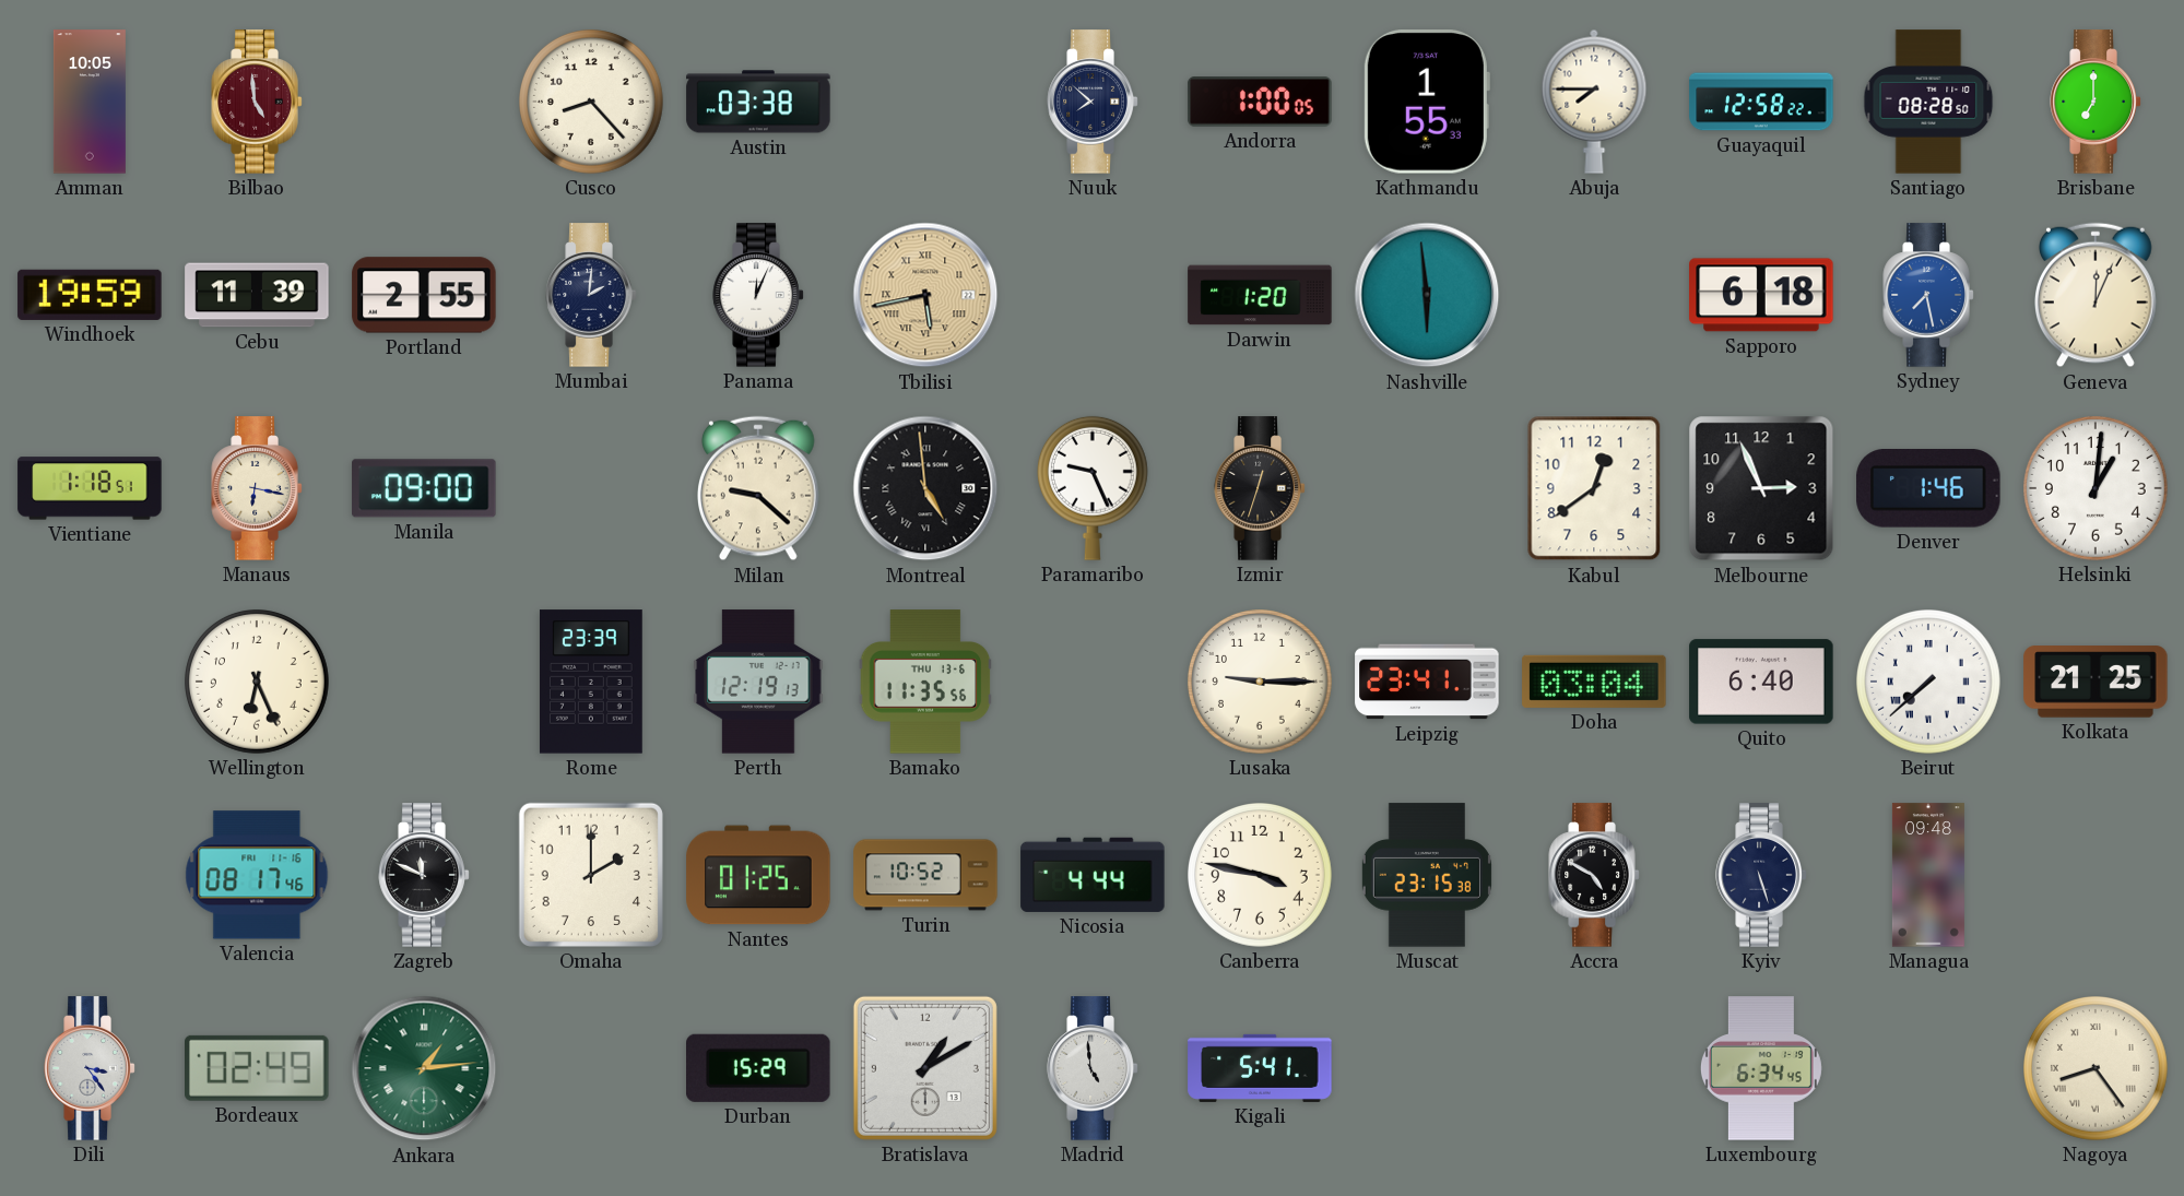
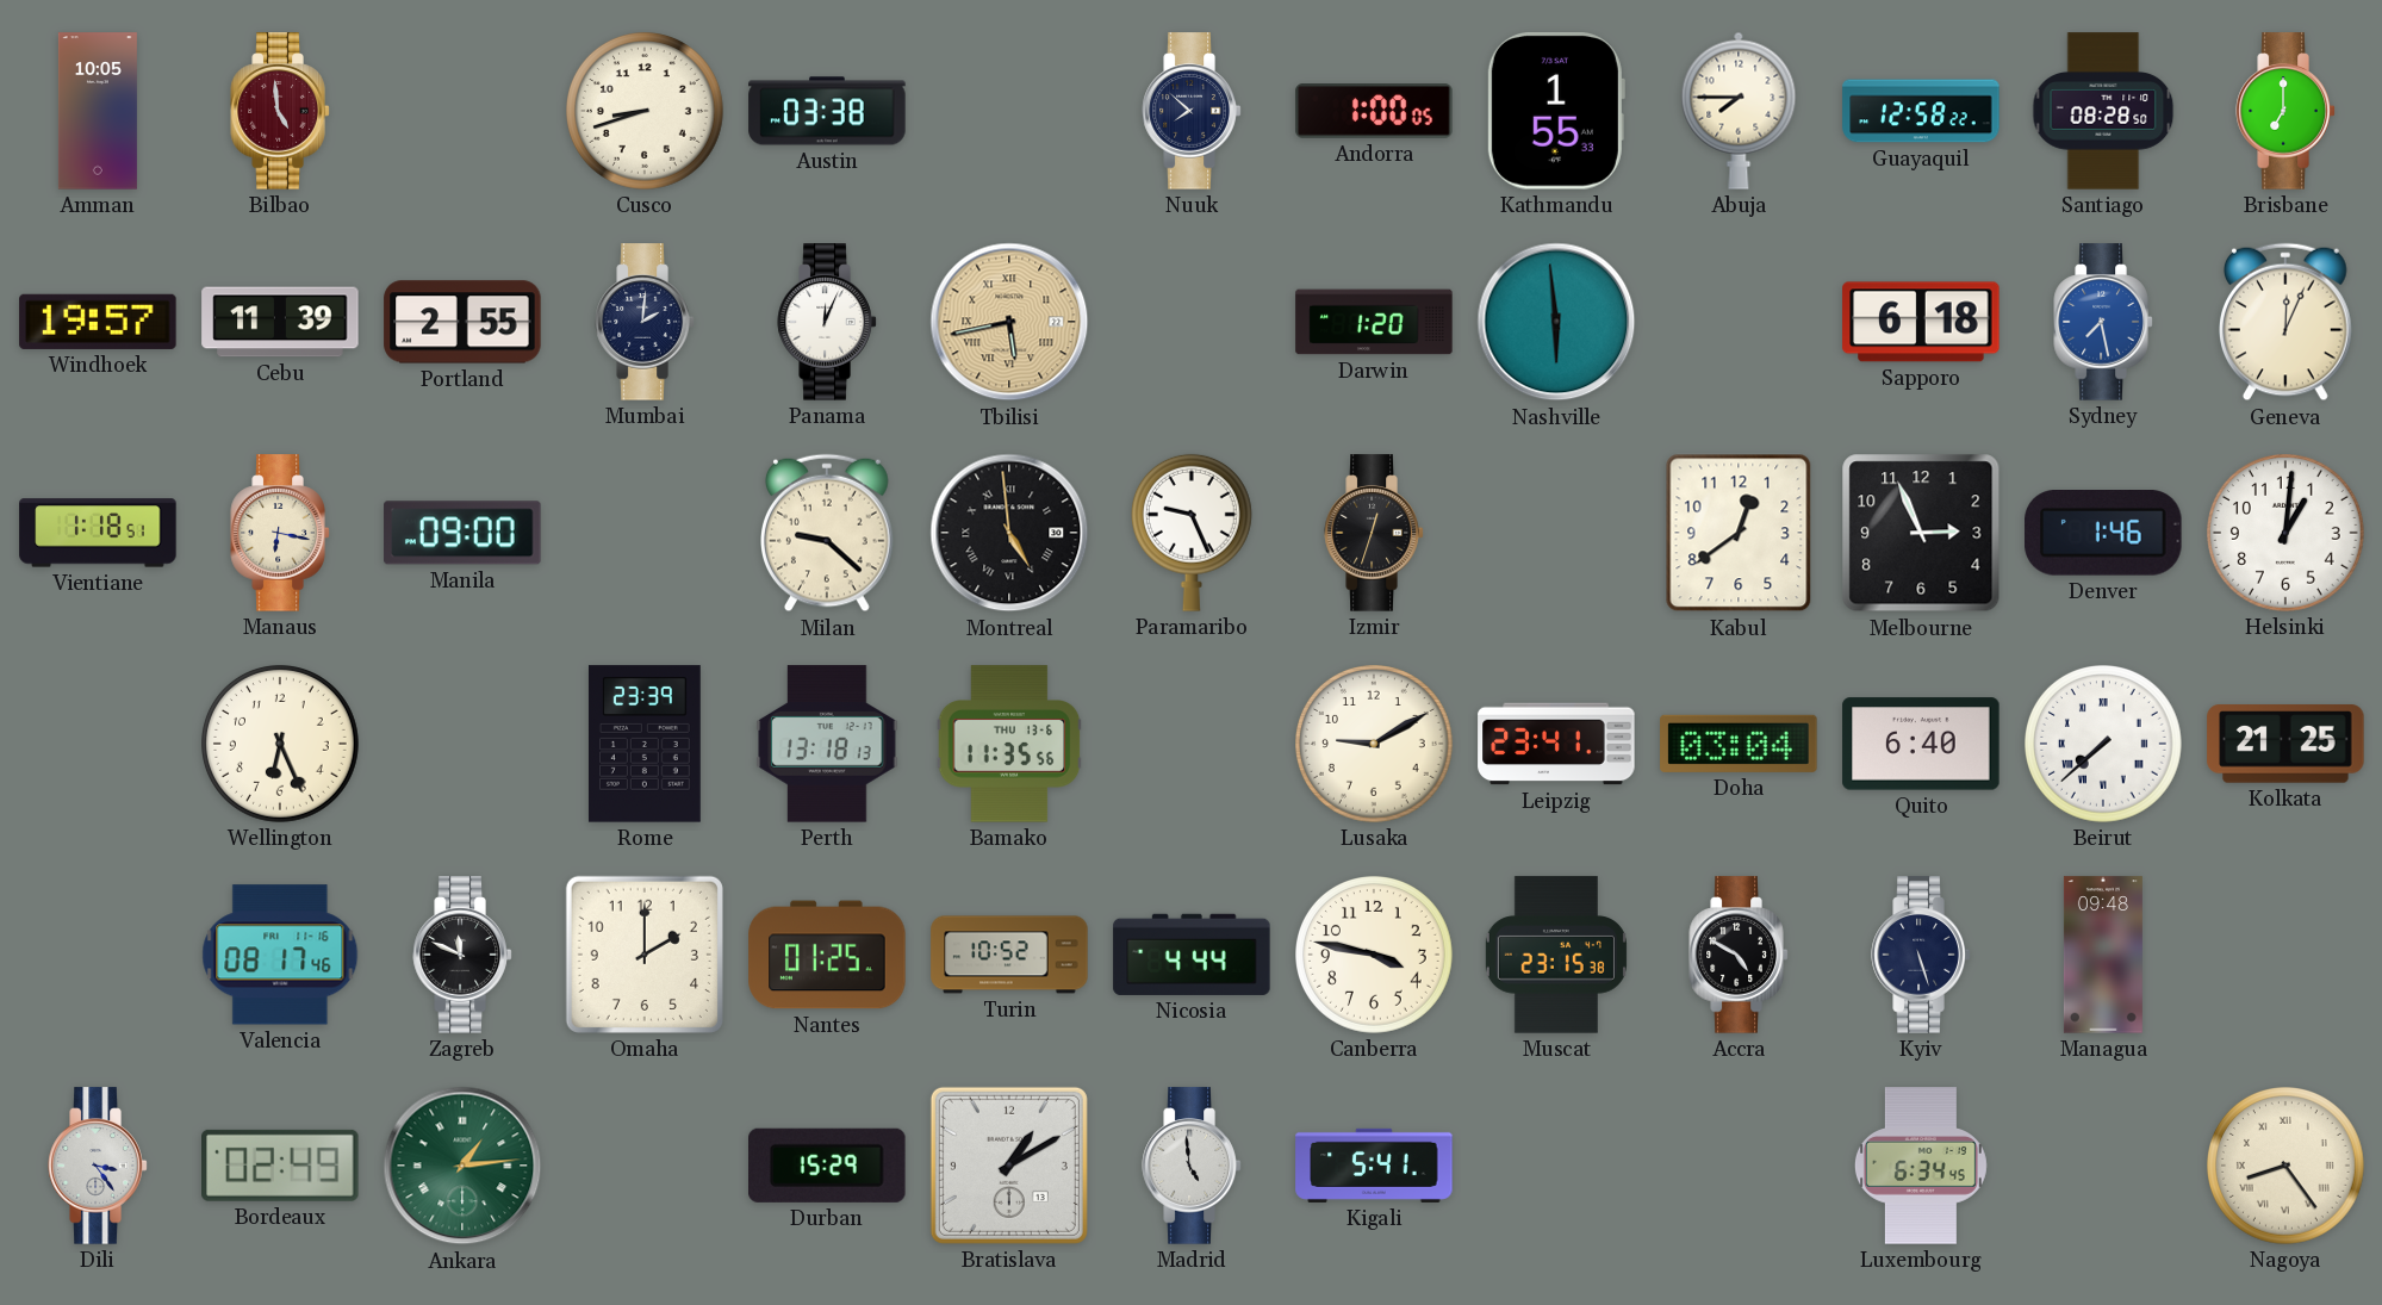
Cusco: 8:23 -> 8:42
Windhoek: 19:59 -> 19:57
Perth: 12:19 -> 13:18
Lusaka: 9:15 -> 9:10
